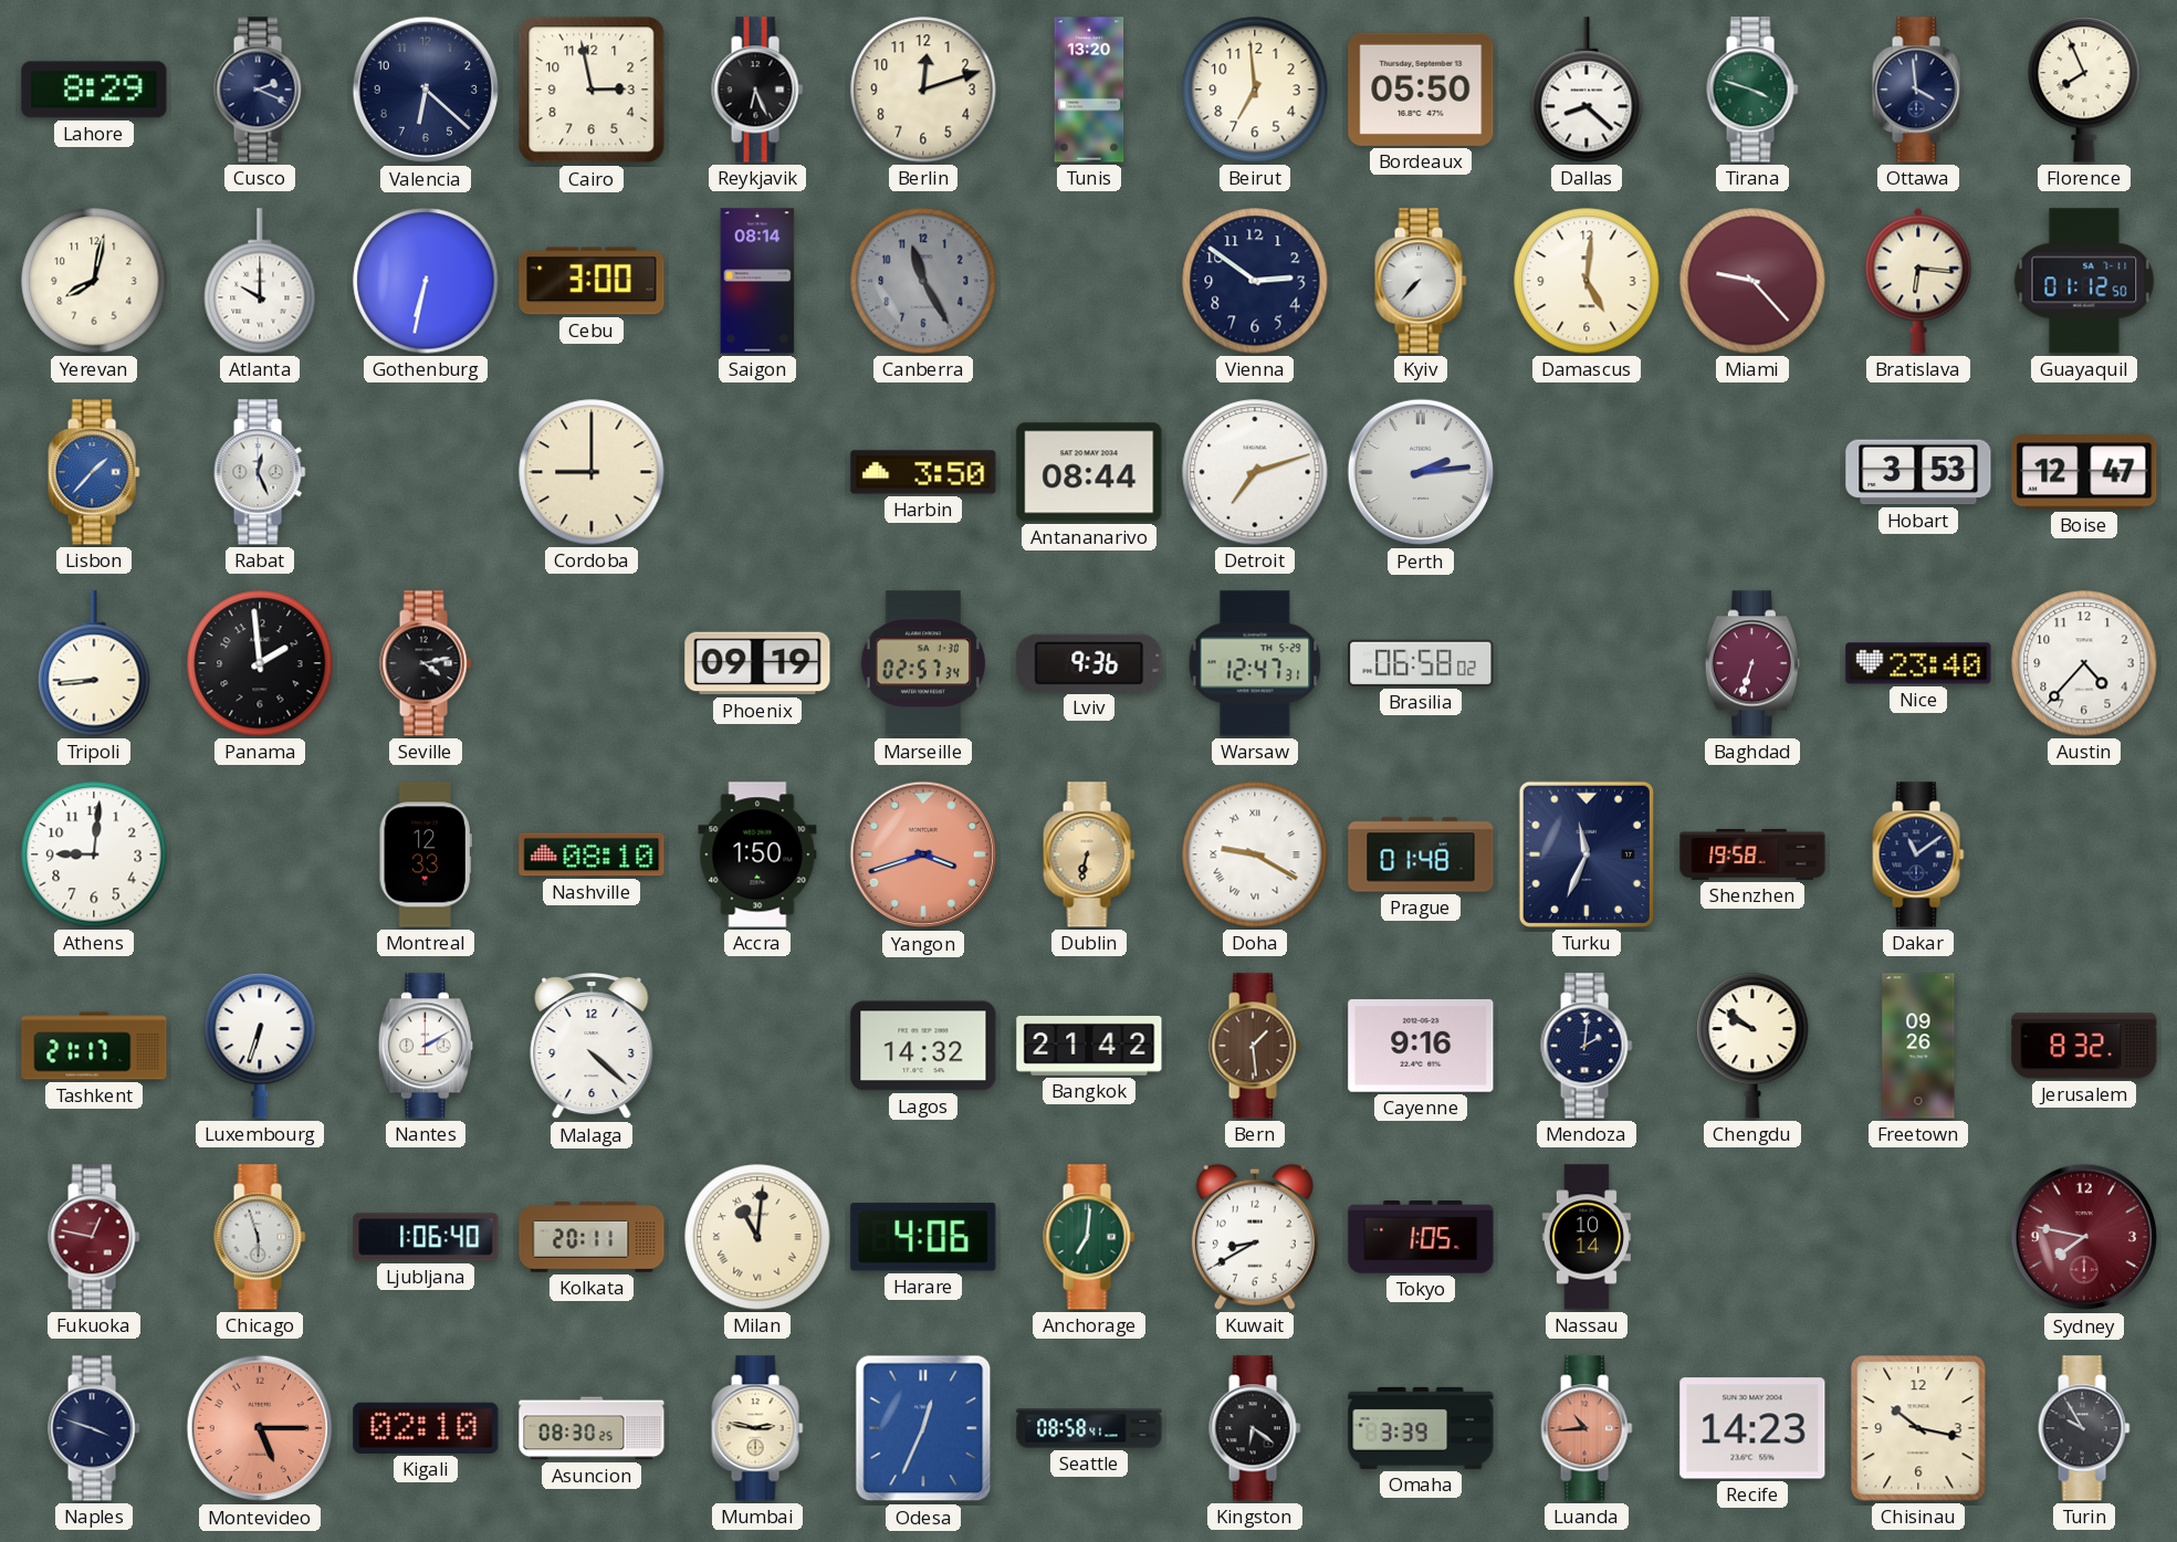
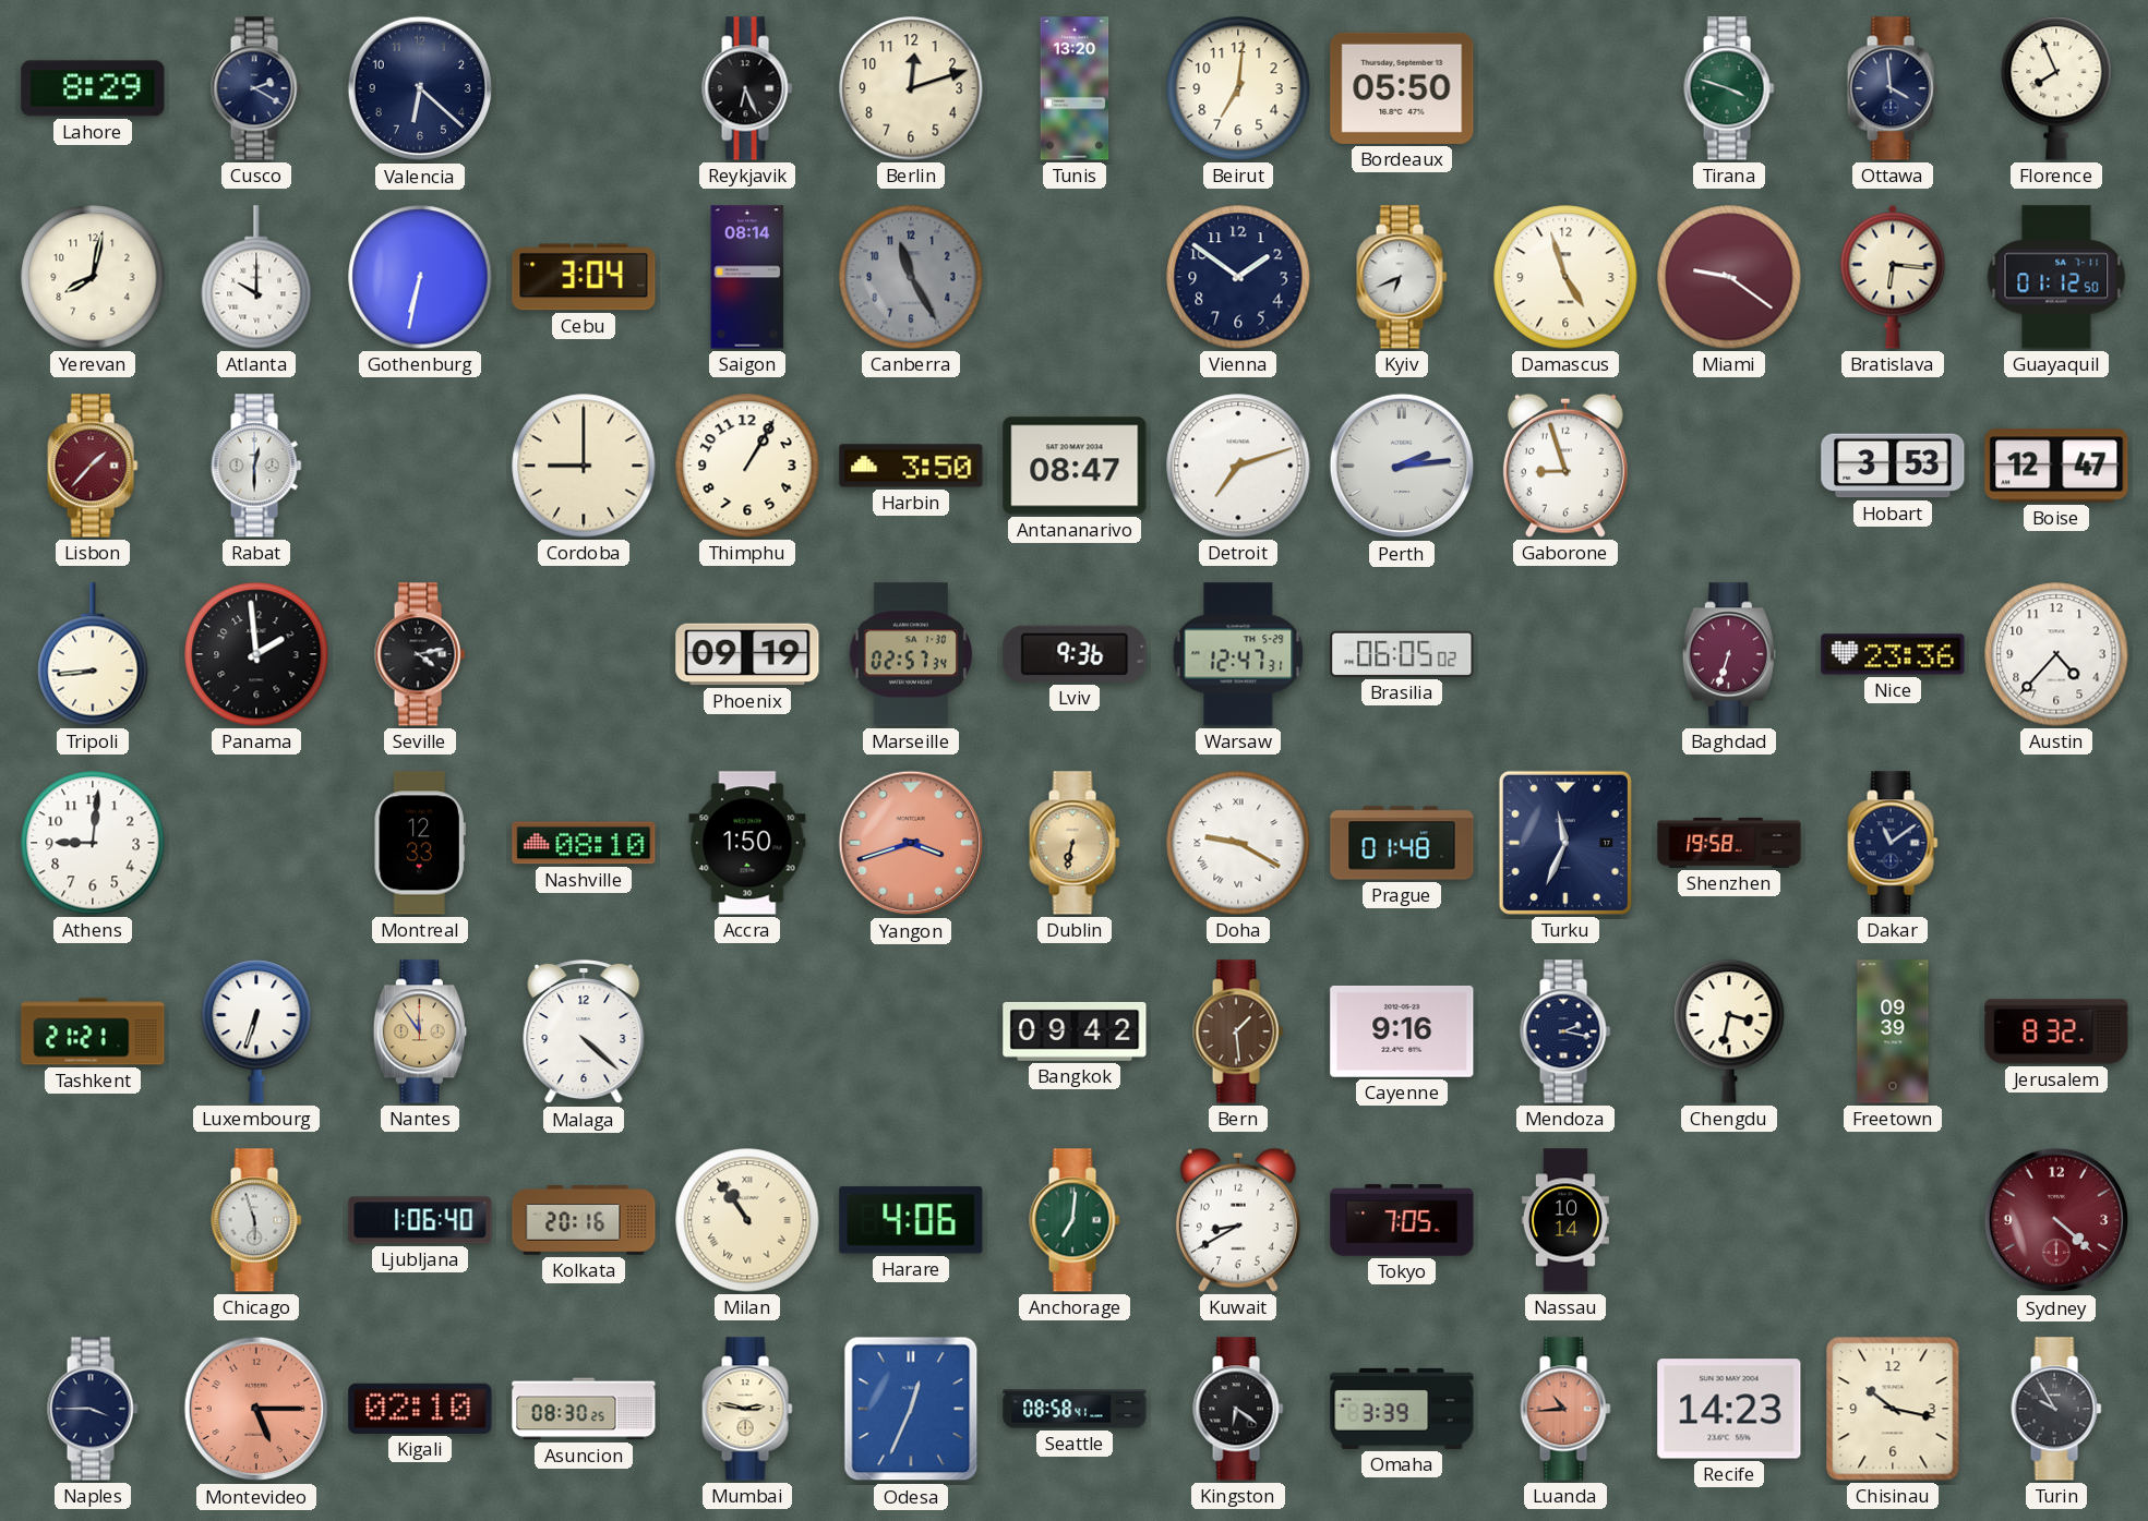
Cusco: 2:19 -> 2:20
Cairo: 2:58 -> none
Beirut: 6:59 -> 7:01
Dallas: 8:22 -> none
Cebu: 3:00 -> 3:04
Vienna: 2:51 -> 1:51
Kyiv: 7:37 -> 6:41
Damascus: 5:01 -> 4:57
Miami: 9:23 -> 9:21
Lisbon dial: blue -> burgundy
Rabat: 12:26 -> 12:30
Thimphu: none -> 1:05
Antananarivo: 08:44 -> 08:47
Gaborone: none -> 8:57
Brasilia: 06:58 -> 06:05
Nice: 23:40 -> 23:36
Tashkent: 21:17 -> 21:21
Nantes: 2:10 -> 11:54
Nantes dial: white -> champagne
Lagos: 14:32 -> none
Bangkok: 21:42 -> 09:42
Mendoza: 2:01 -> 2:17
Chengdu: 9:51 -> 3:32
Freetown: 09:26 -> 09:39
Fukuoka: 12:47 -> none
Kolkata: 20:11 -> 20:16
Milan: 11:01 -> 10:54
Tokyo: 1:05 -> 7:05
Sydney: 7:47 -> 4:22
Naples: 3:48 -> 3:45
